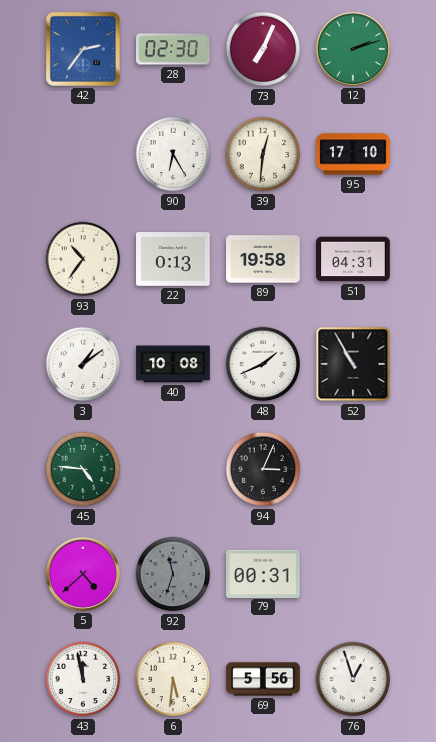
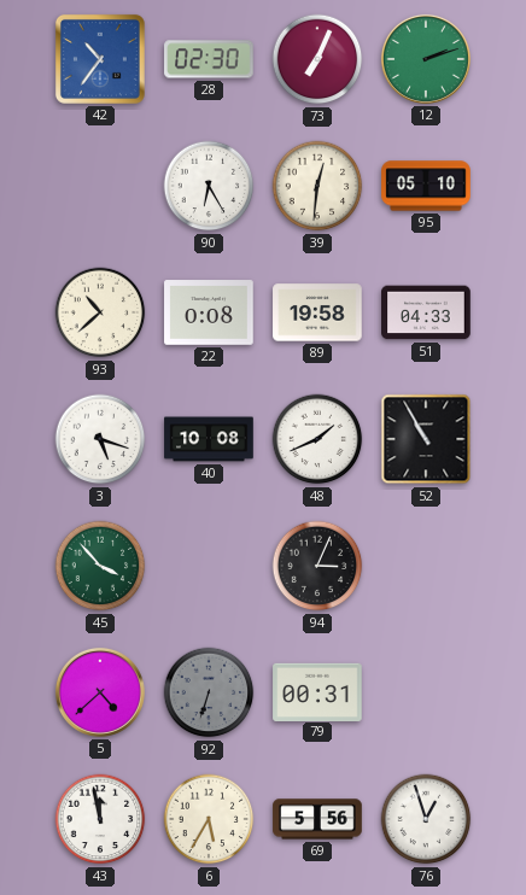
42: 2:36 -> 10:36
95: 17:10 -> 05:10
93: 10:36 -> 10:38
22: 0:13 -> 0:08
51: 04:31 -> 04:33
3: 1:09 -> 5:18
45: 4:46 -> 3:53
92: 11:33 -> 6:33
6: 5:31 -> 5:35
